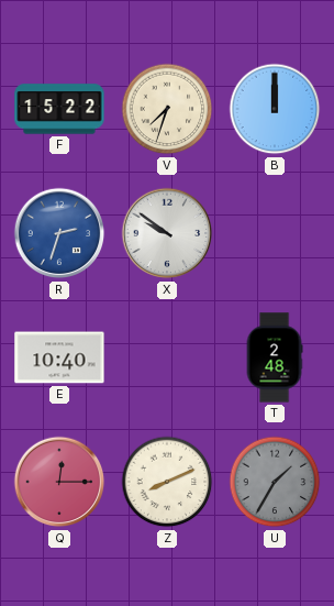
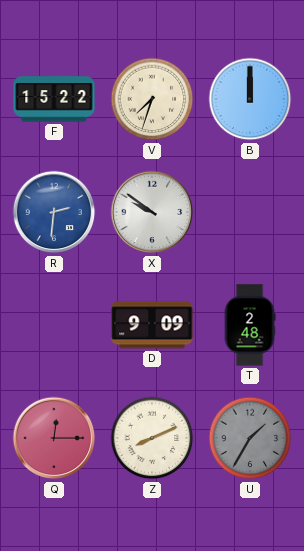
R: 2:33 -> 2:31
E: 10:40 -> none
D: none -> 9:09
